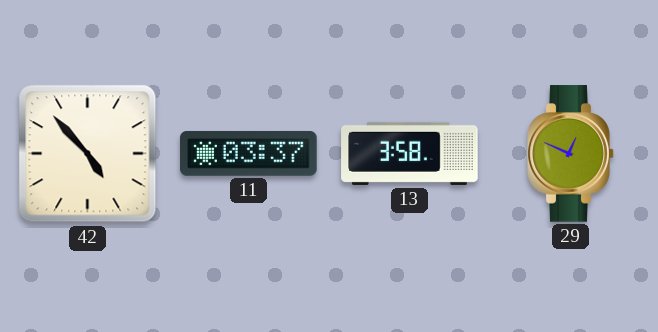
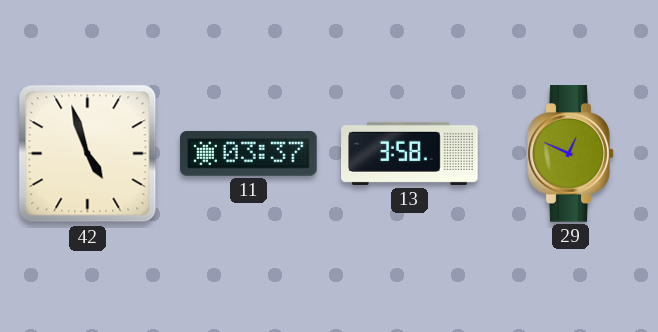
42: 4:53 -> 4:57
